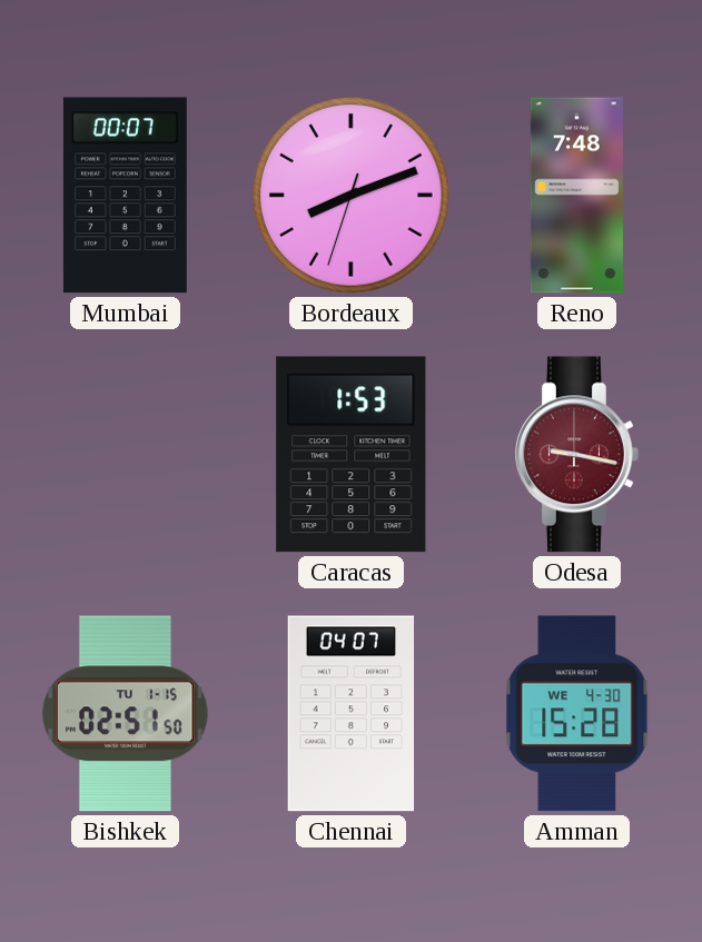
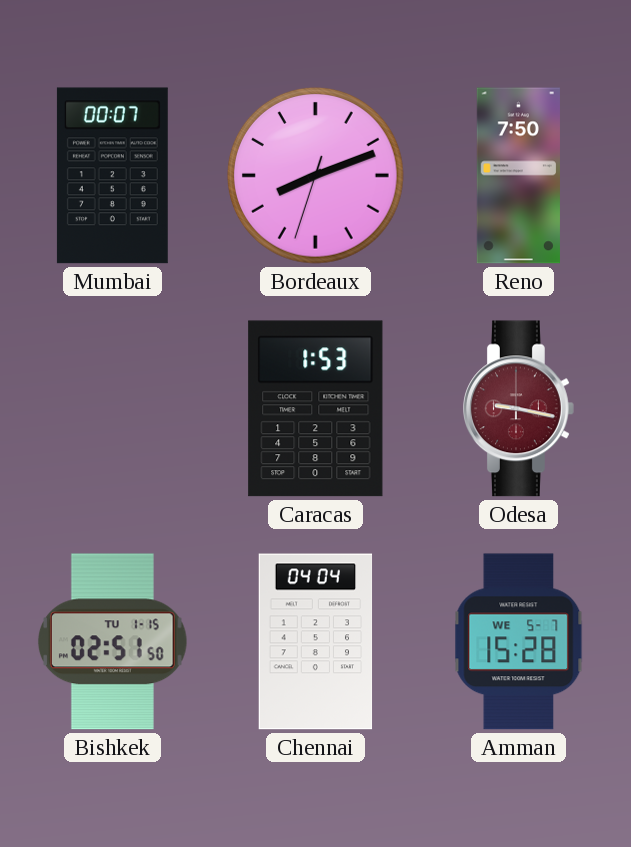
Reno: 7:48 -> 7:50
Chennai: 04:07 -> 04:04
Amman date: WE 4-30 -> WE 5-7
